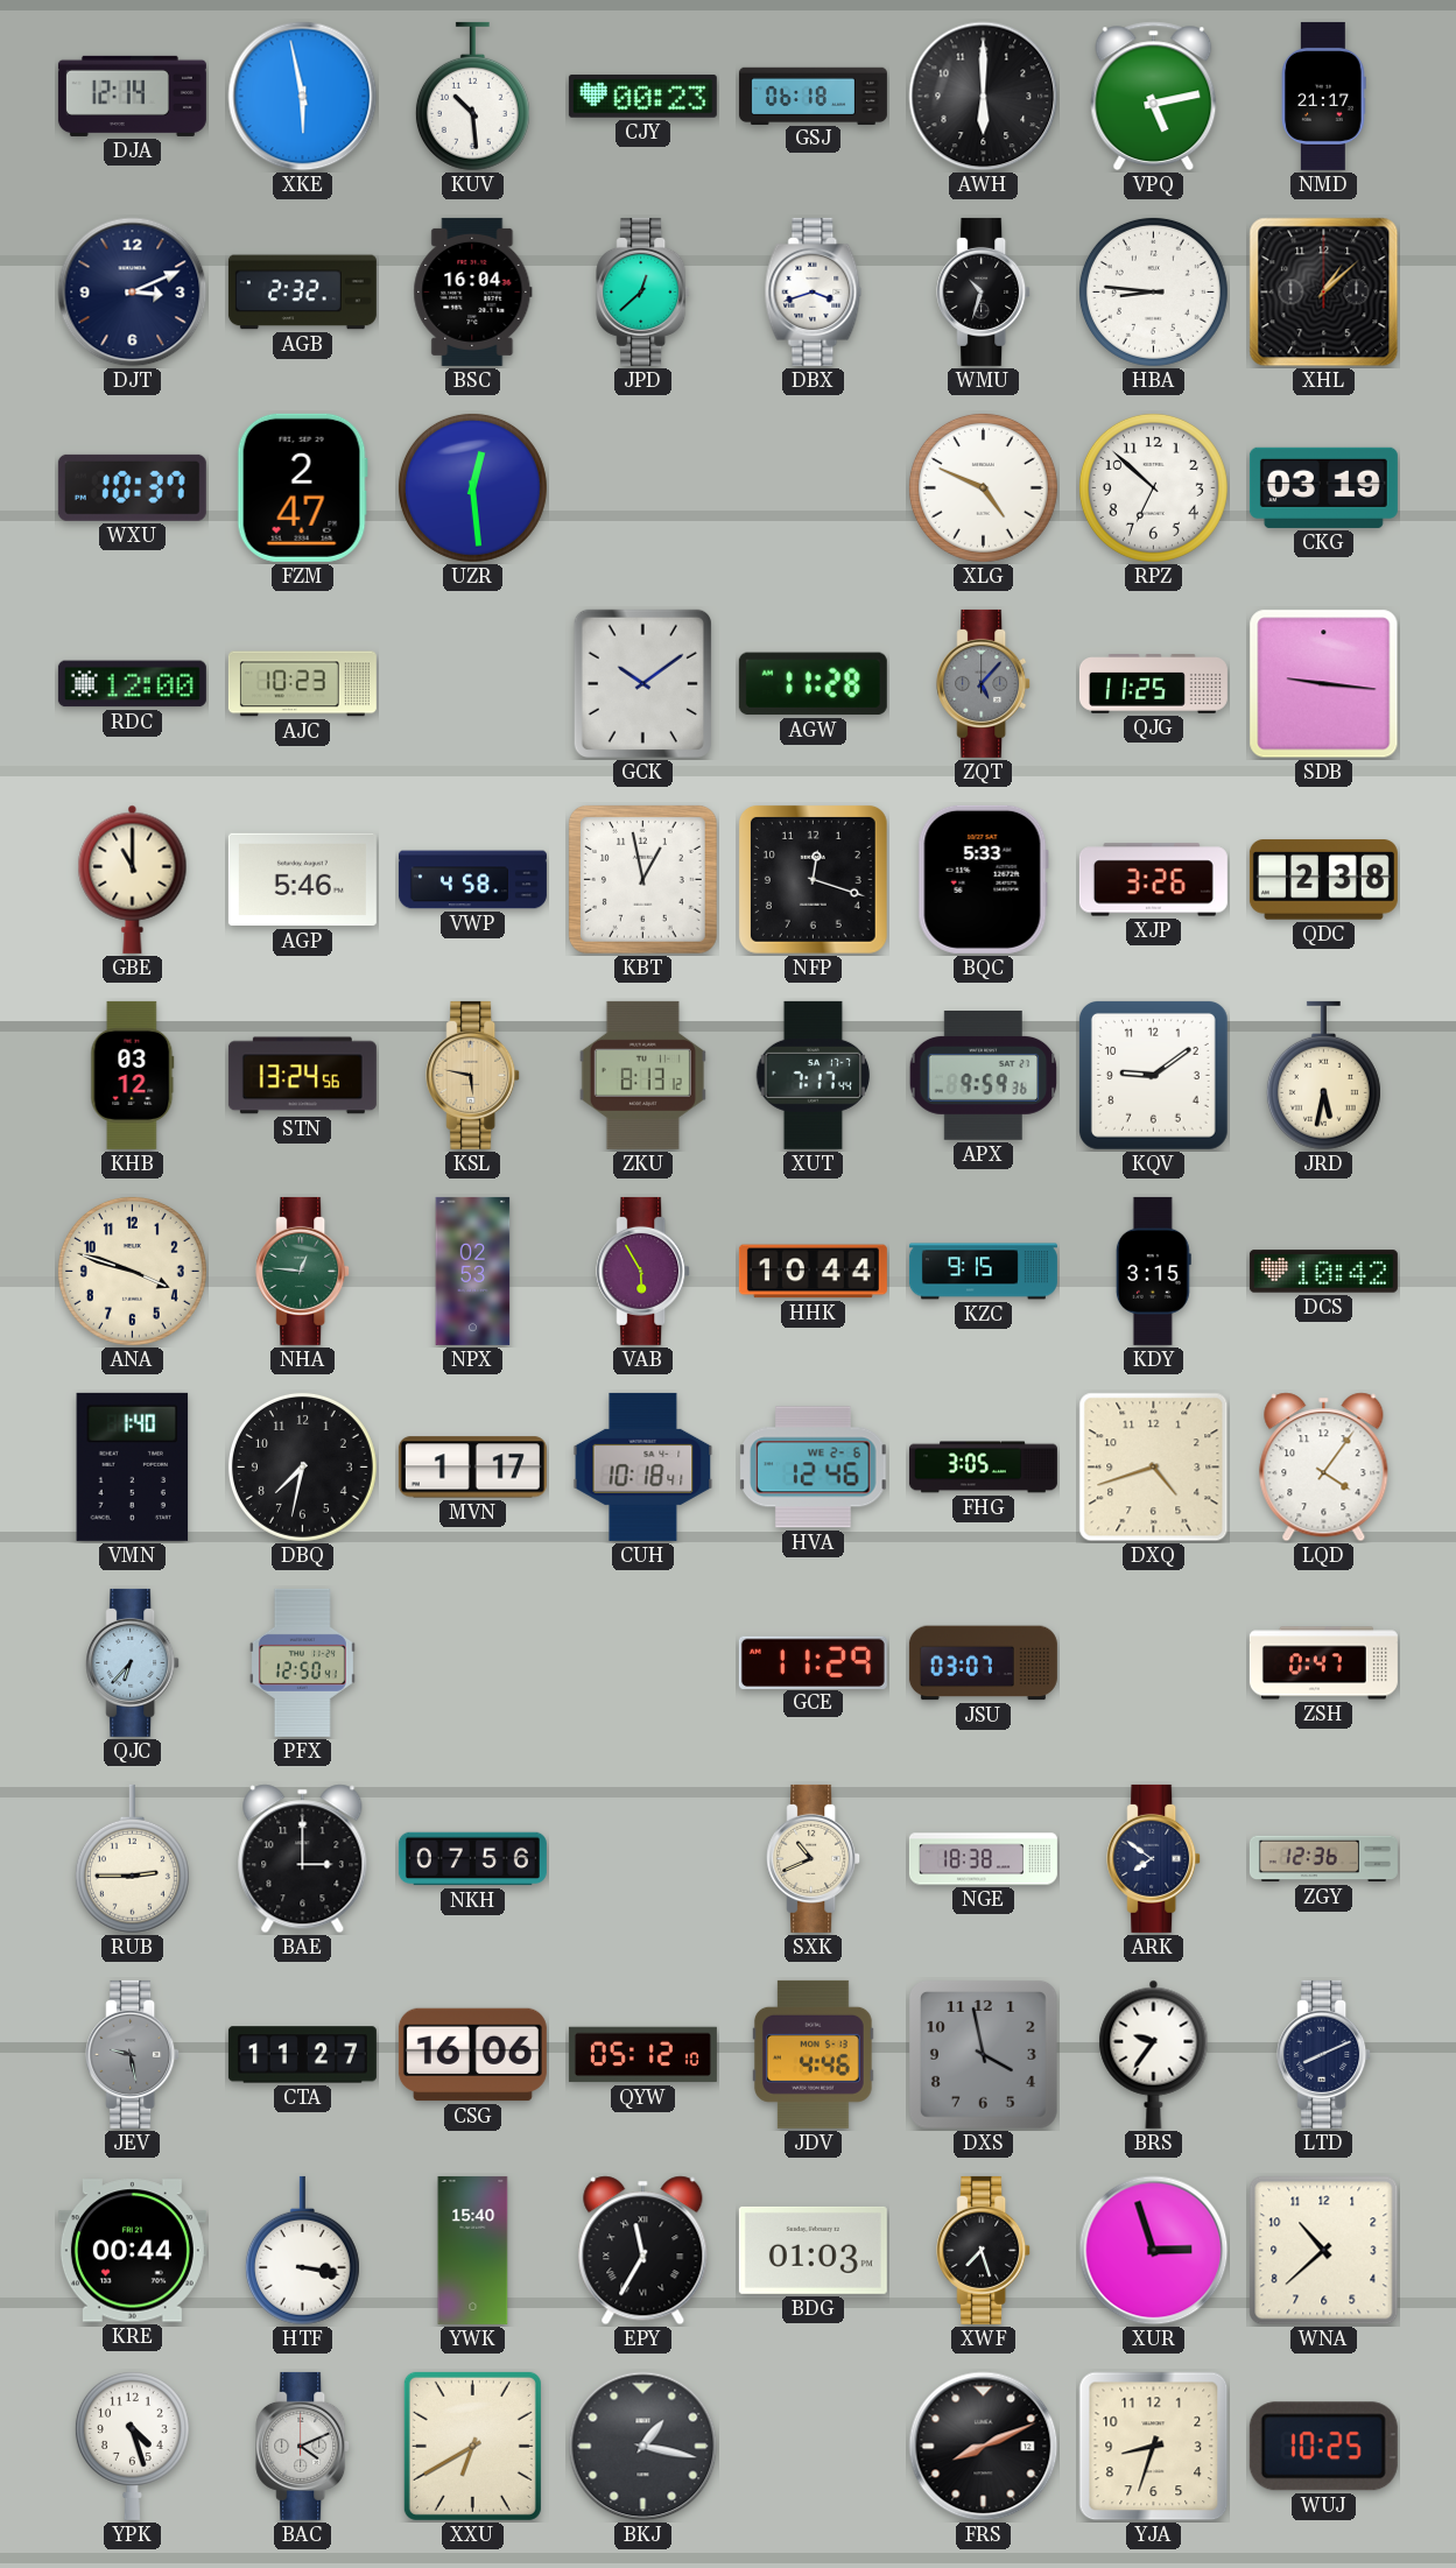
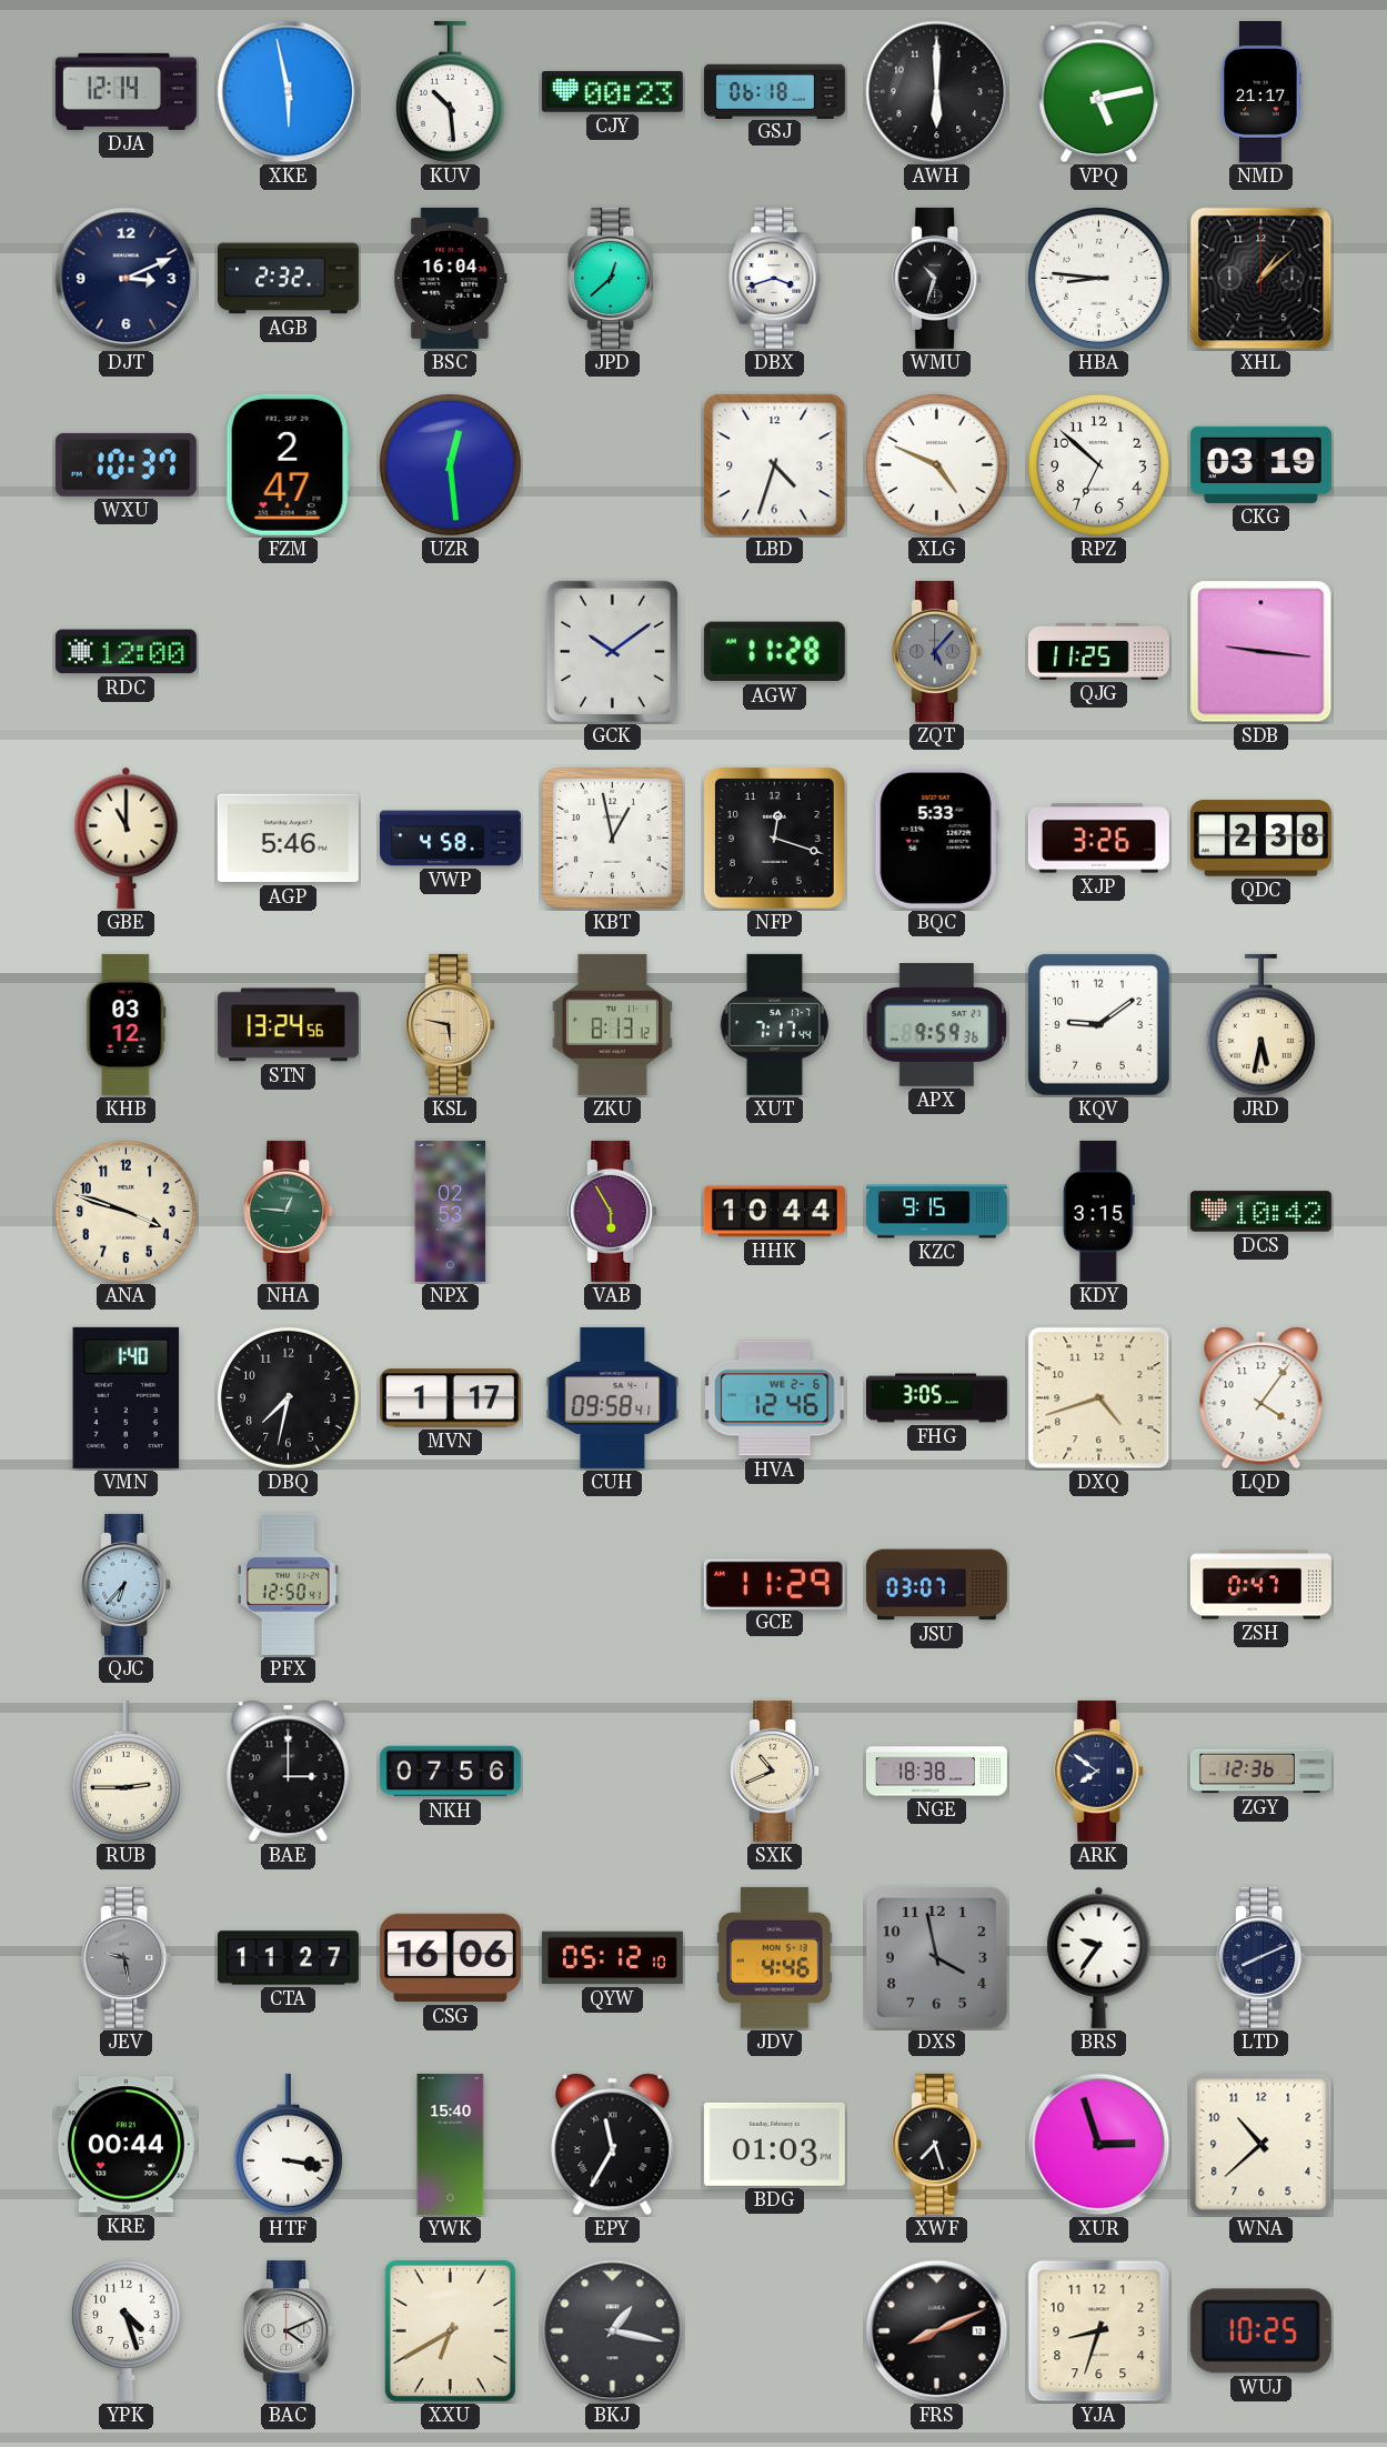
LBD: none -> 4:33
AJC: 10:23 -> none
CUH: 10:18 -> 09:58
